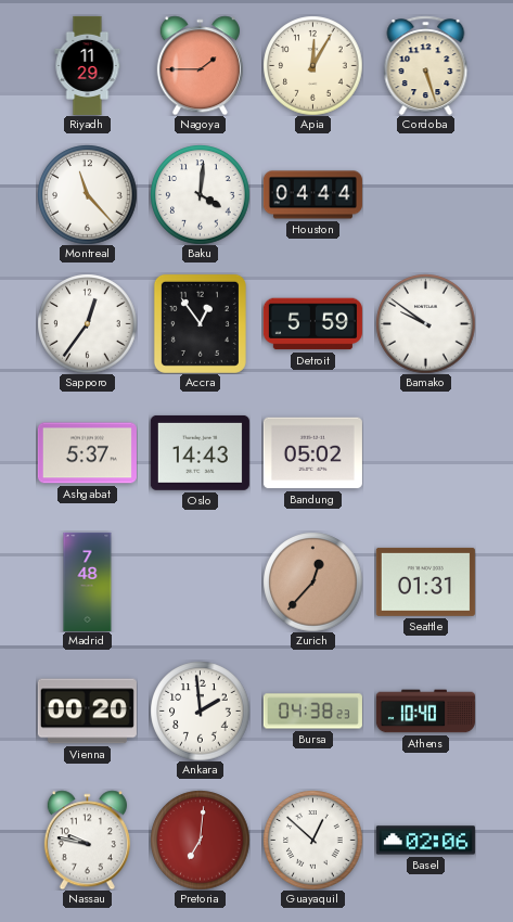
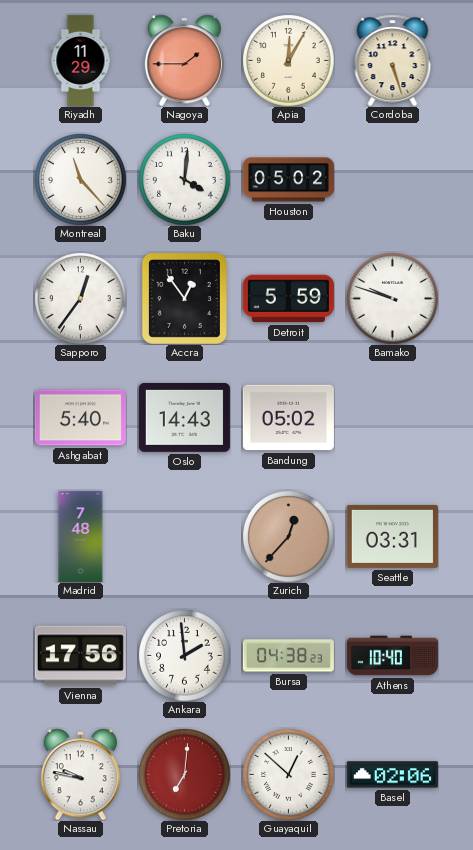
Houston: 04:44 -> 05:02
Bamako: 9:51 -> 9:48
Ashgabat: 5:37 -> 5:40
Seattle: 01:31 -> 03:31
Vienna: 00:20 -> 17:56
